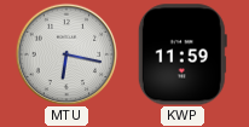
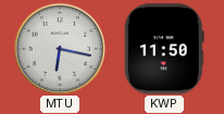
KWP: 11:59 -> 11:50
